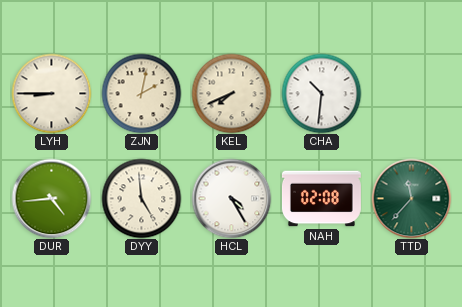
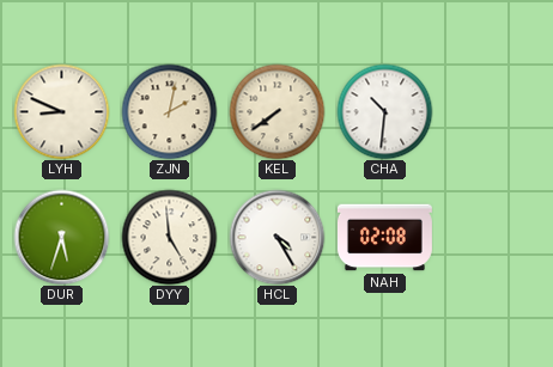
LYH: 8:45 -> 8:49
KEL: 7:41 -> 7:39
DUR: 4:44 -> 5:33
TTD: 11:37 -> none
